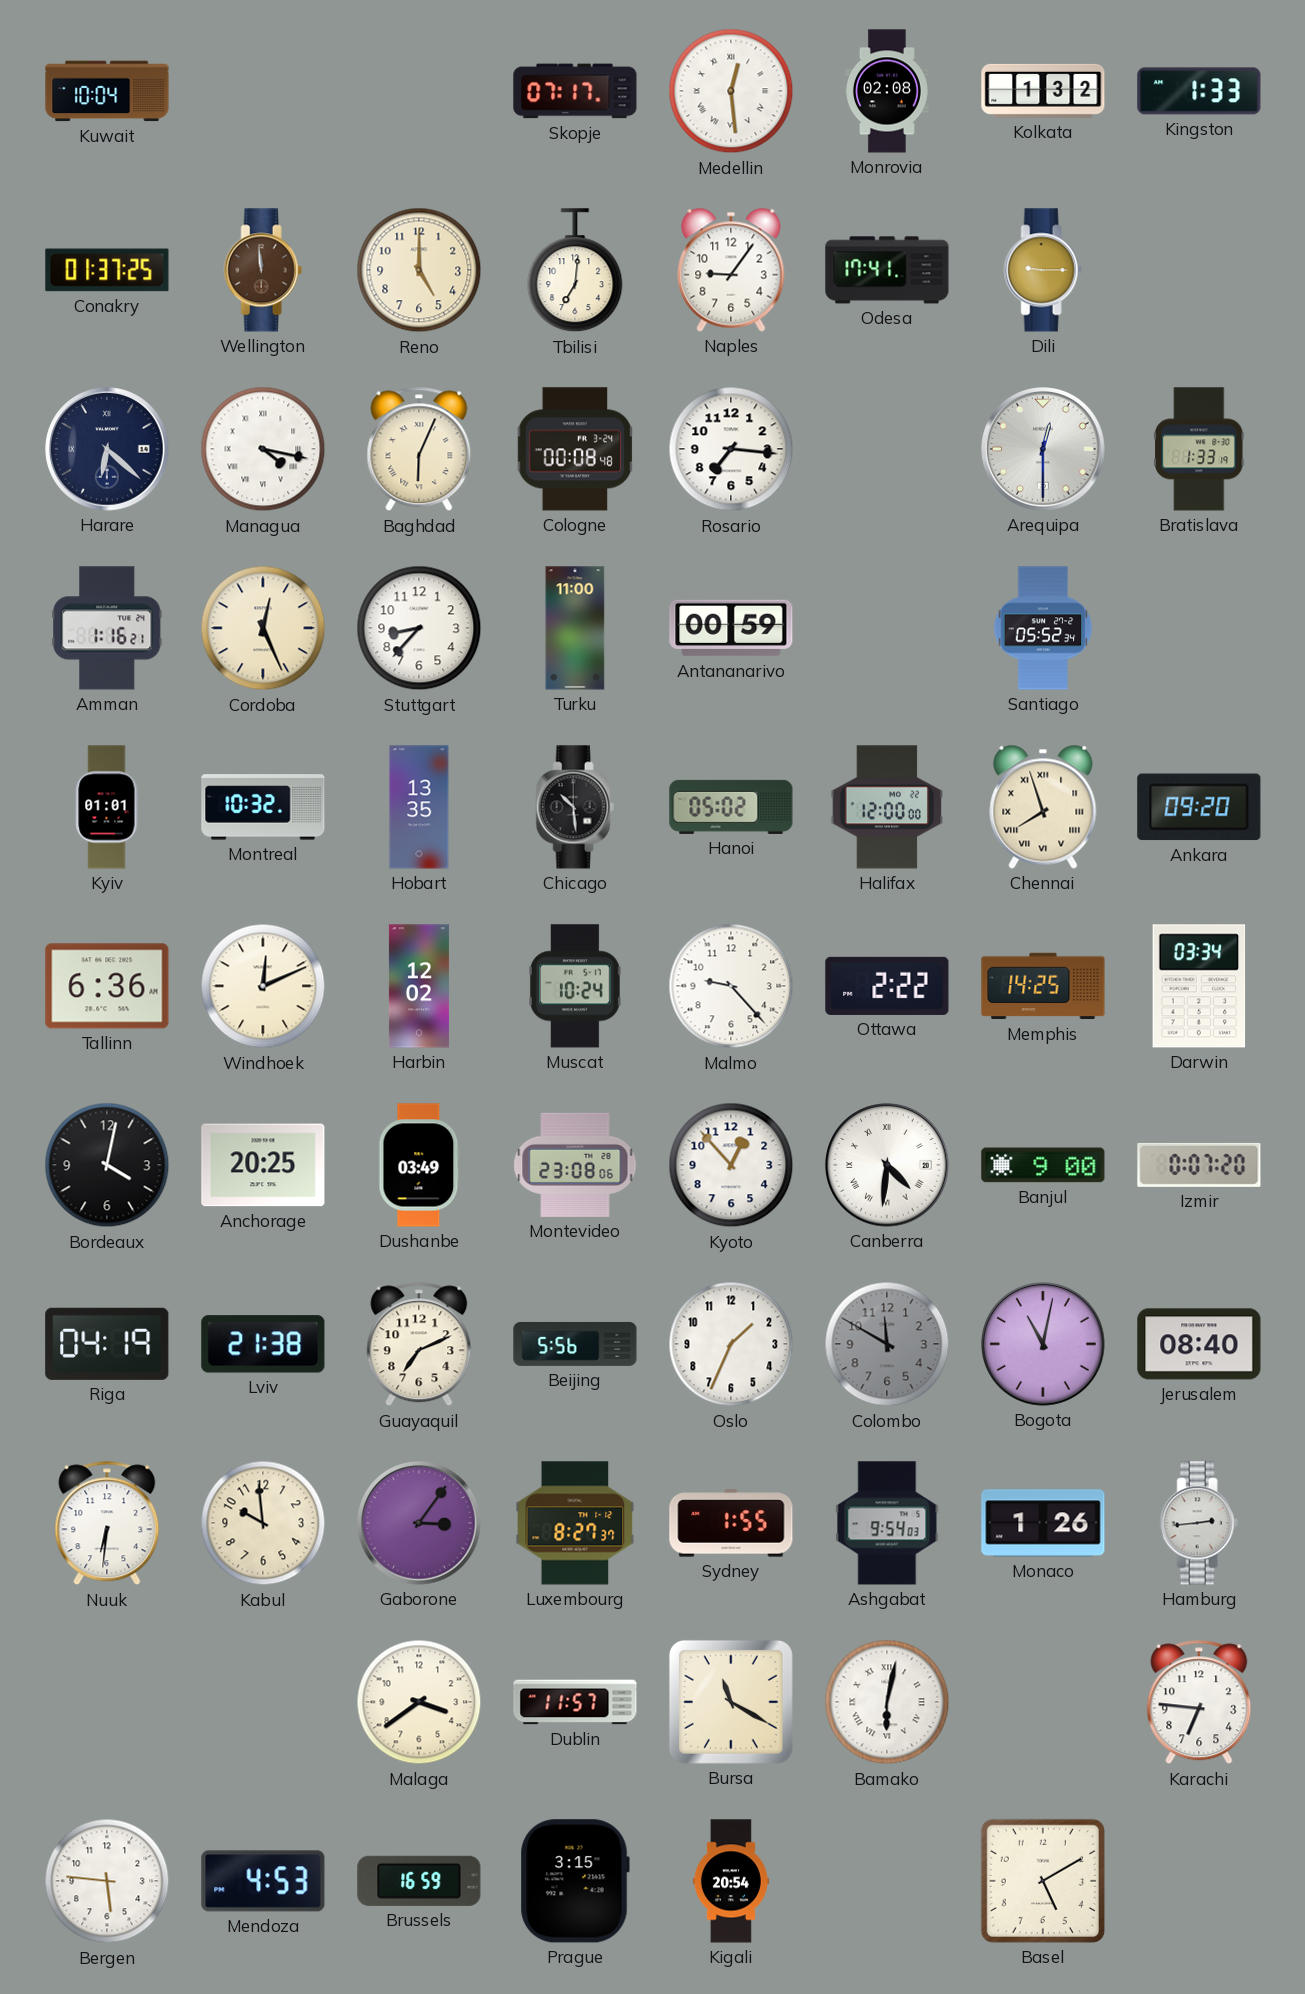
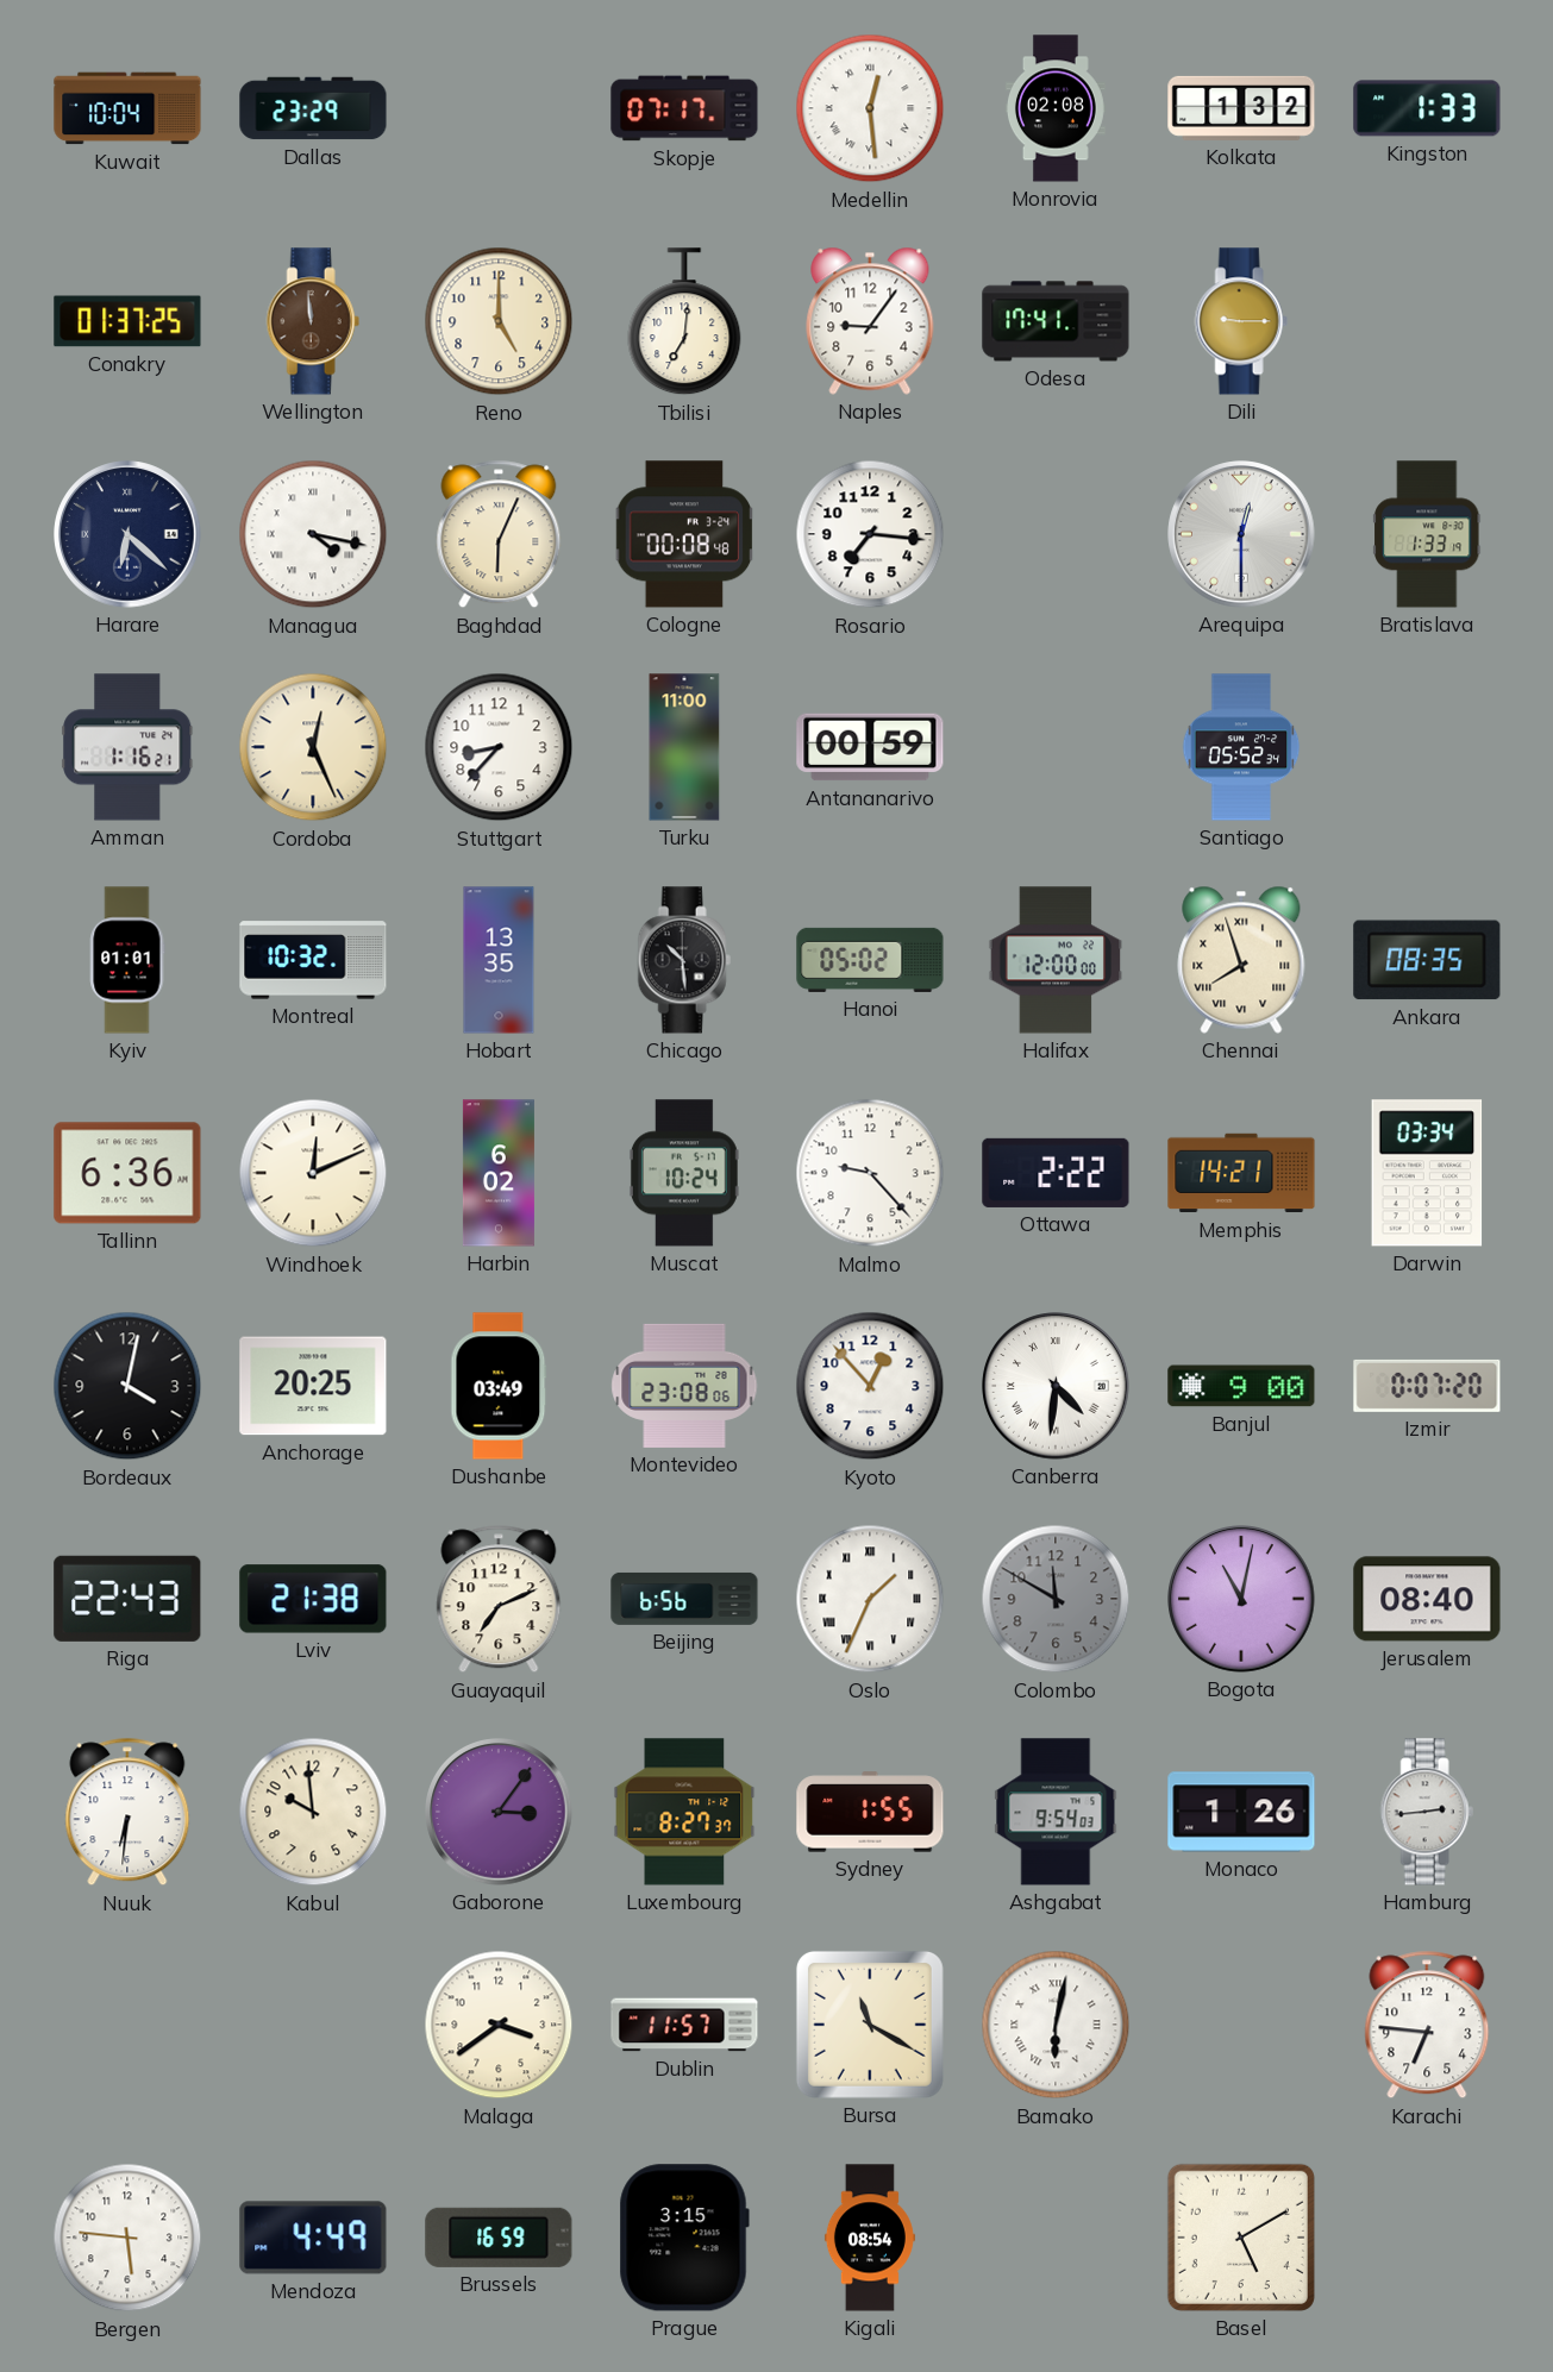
Dallas: none -> 23:29
Ankara: 09:20 -> 08:35
Harbin: 12:02 -> 6:02
Memphis: 14:25 -> 14:21
Riga: 04:19 -> 22:43
Beijing: 5:56 -> 6:56
Oslo numerals: Arabic -> Roman
Mendoza: 4:53 -> 4:49
Kigali: 20:54 -> 08:54
